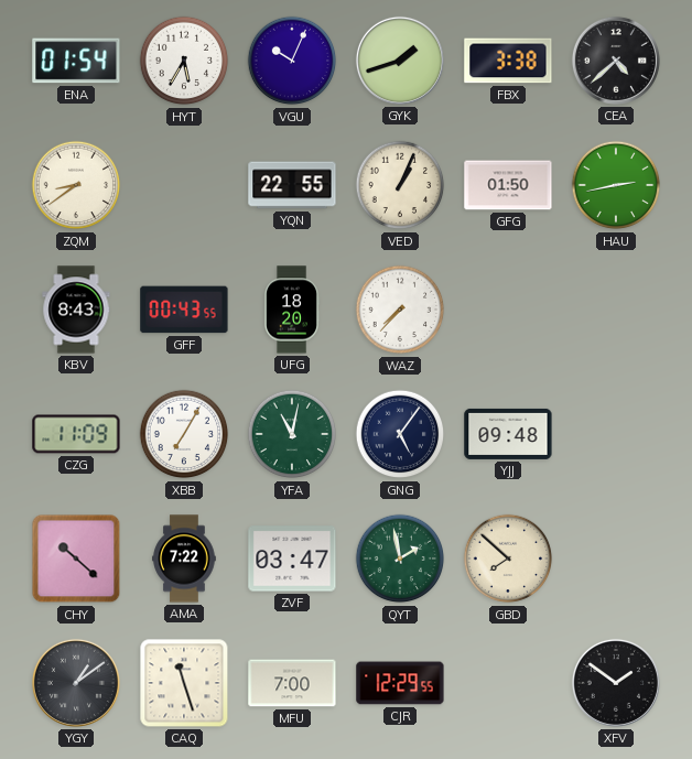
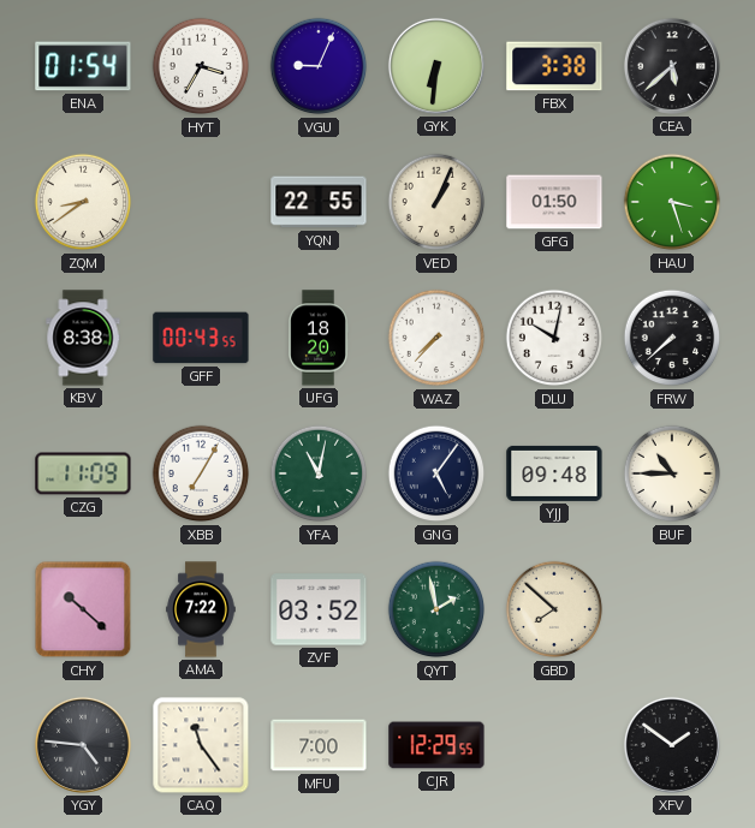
HYT: 5:35 -> 3:35
VGU: 10:04 -> 9:04
GYK: 1:42 -> 6:31
CEA: 4:38 -> 5:38
HAU: 2:43 -> 3:27
KBV: 8:43 -> 8:38
DLU: none -> 10:02
FRW: none -> 7:38
BUF: none -> 10:45
ZVF: 03:47 -> 03:52
YGY: 1:09 -> 4:46
CAQ: 11:27 -> 11:24
